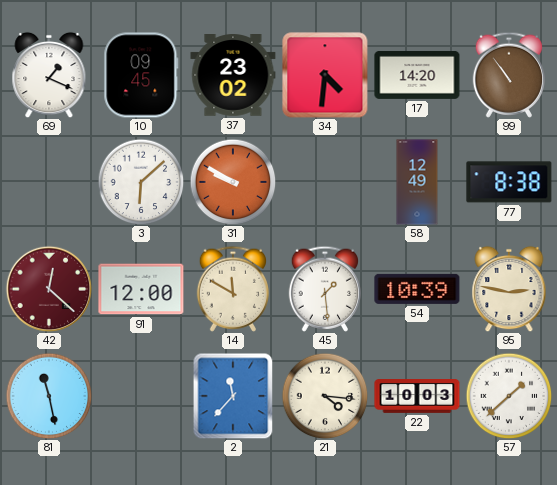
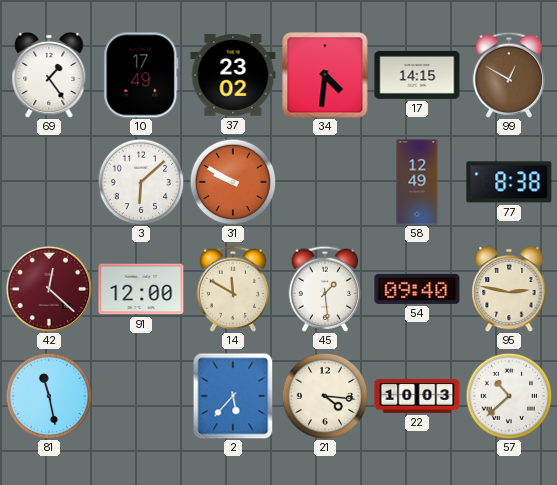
69: 1:19 -> 1:24
10: 09:45 -> 17:49
17: 14:20 -> 14:15
99: 10:54 -> 12:50
54: 10:39 -> 09:40
2: 11:37 -> 5:37
57: 1:38 -> 10:38
